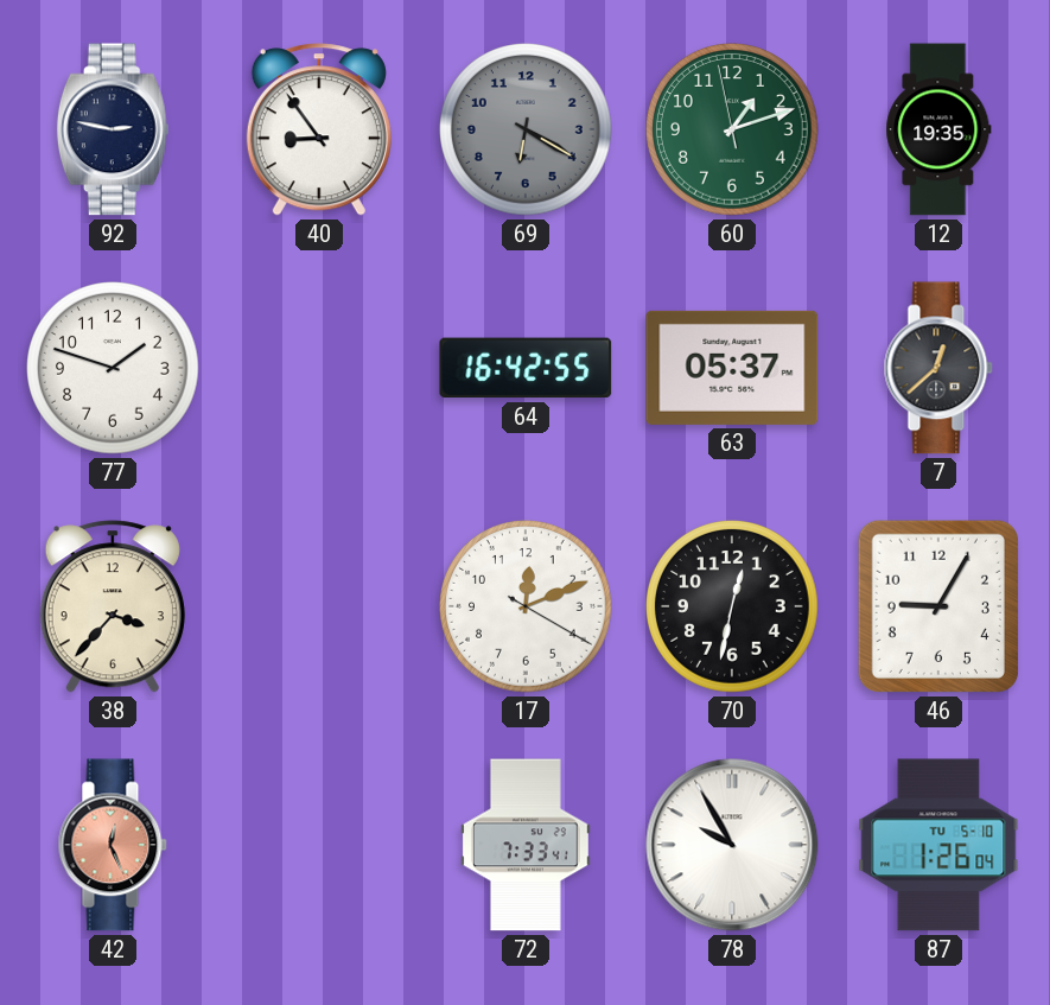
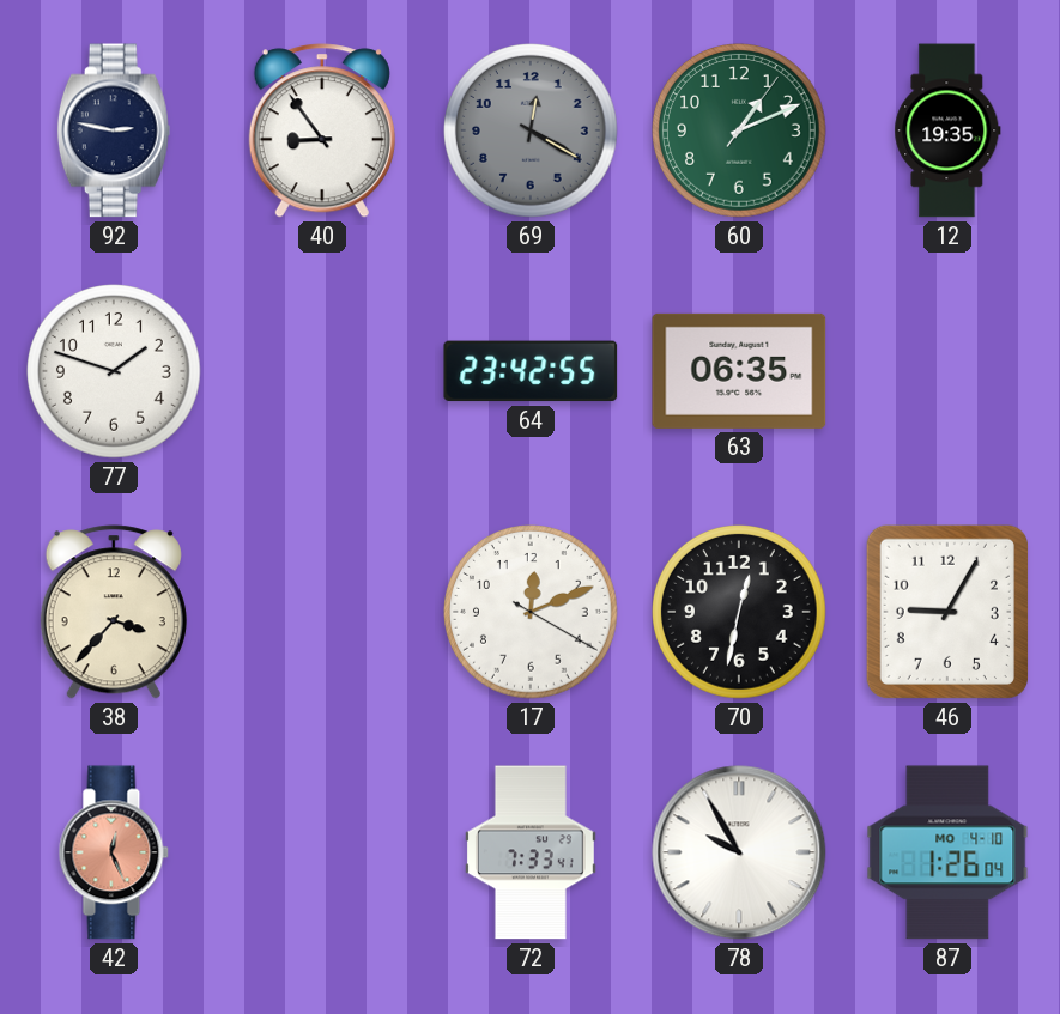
69: 6:20 -> 12:20
60: 1:11:58 -> 1:11:06
64: 16:42 -> 23:42
63: 05:37 -> 06:35
7: 12:38 -> none
87 date: TU 5-10 -> MO 4-10
